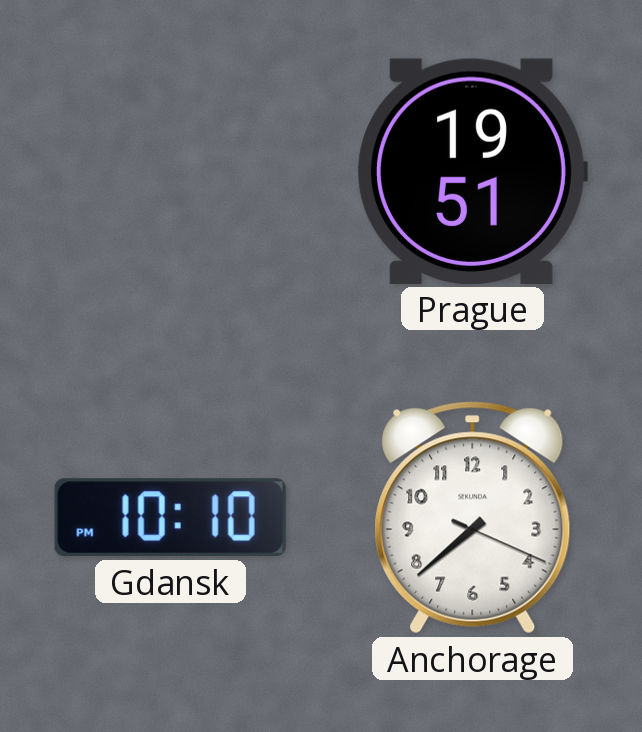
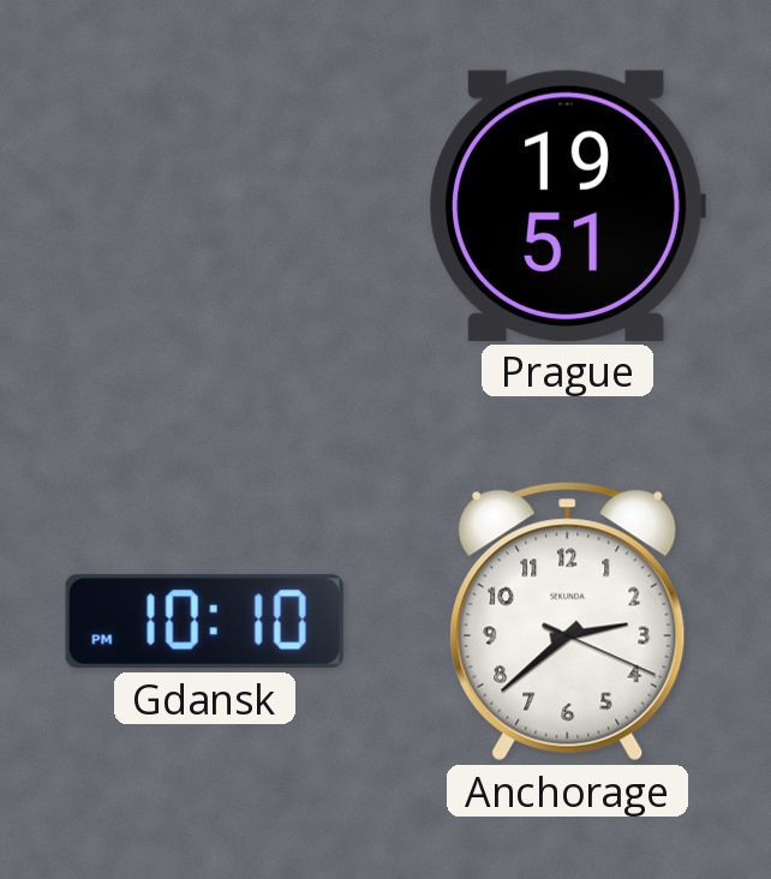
Anchorage: 7:38 -> 2:38
